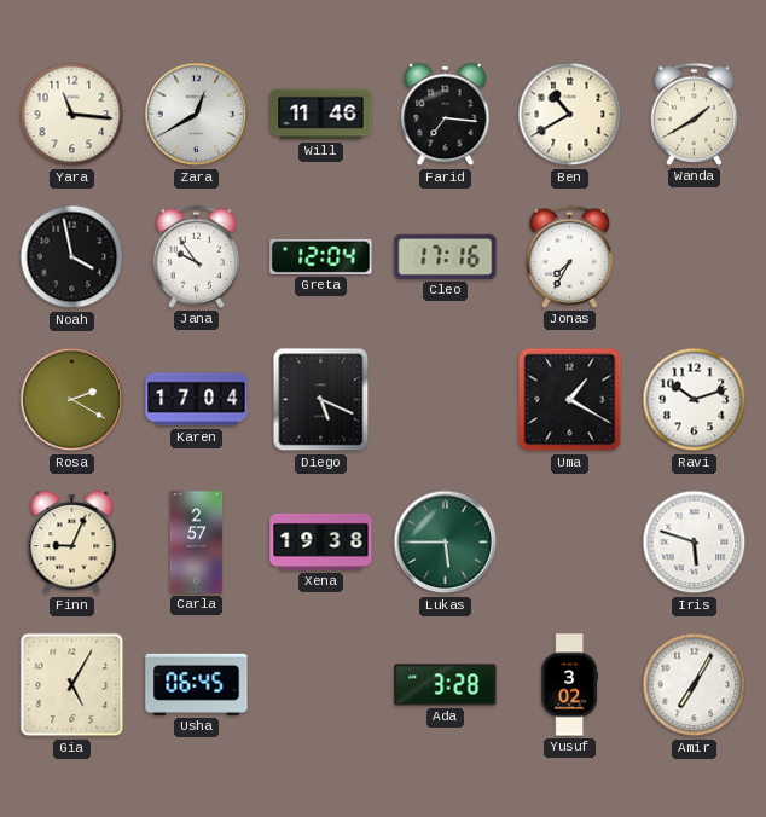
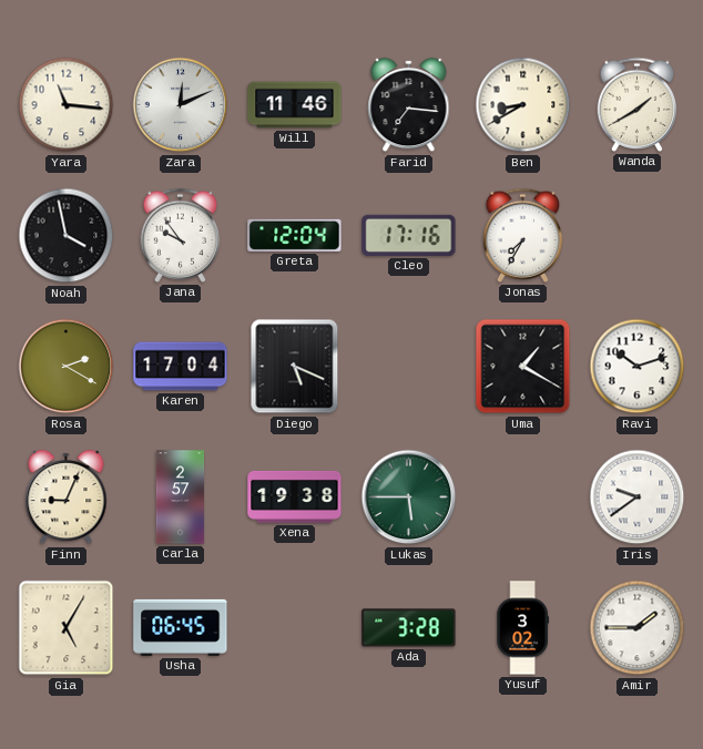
Zara: 12:40 -> 12:11
Ben: 10:40 -> 8:40
Iris: 5:48 -> 9:39
Amir: 7:05 -> 1:45
